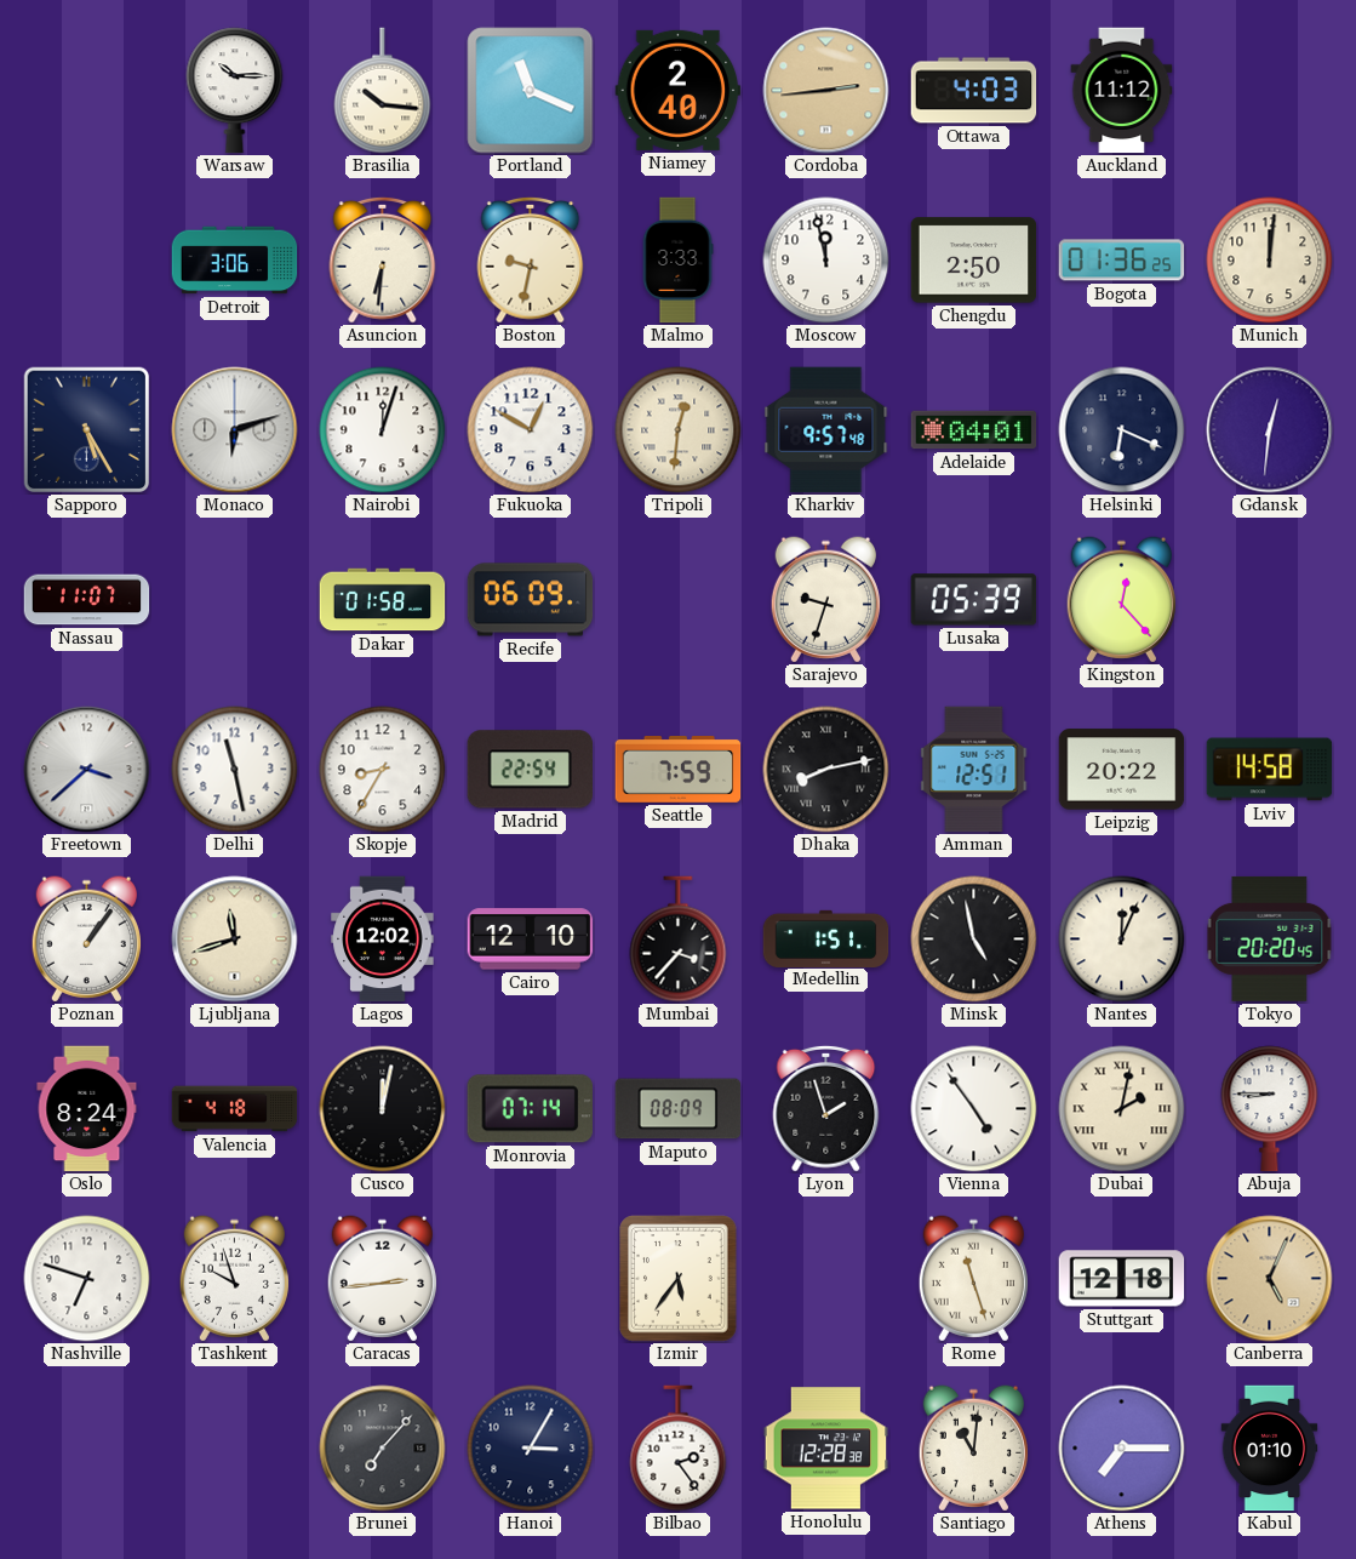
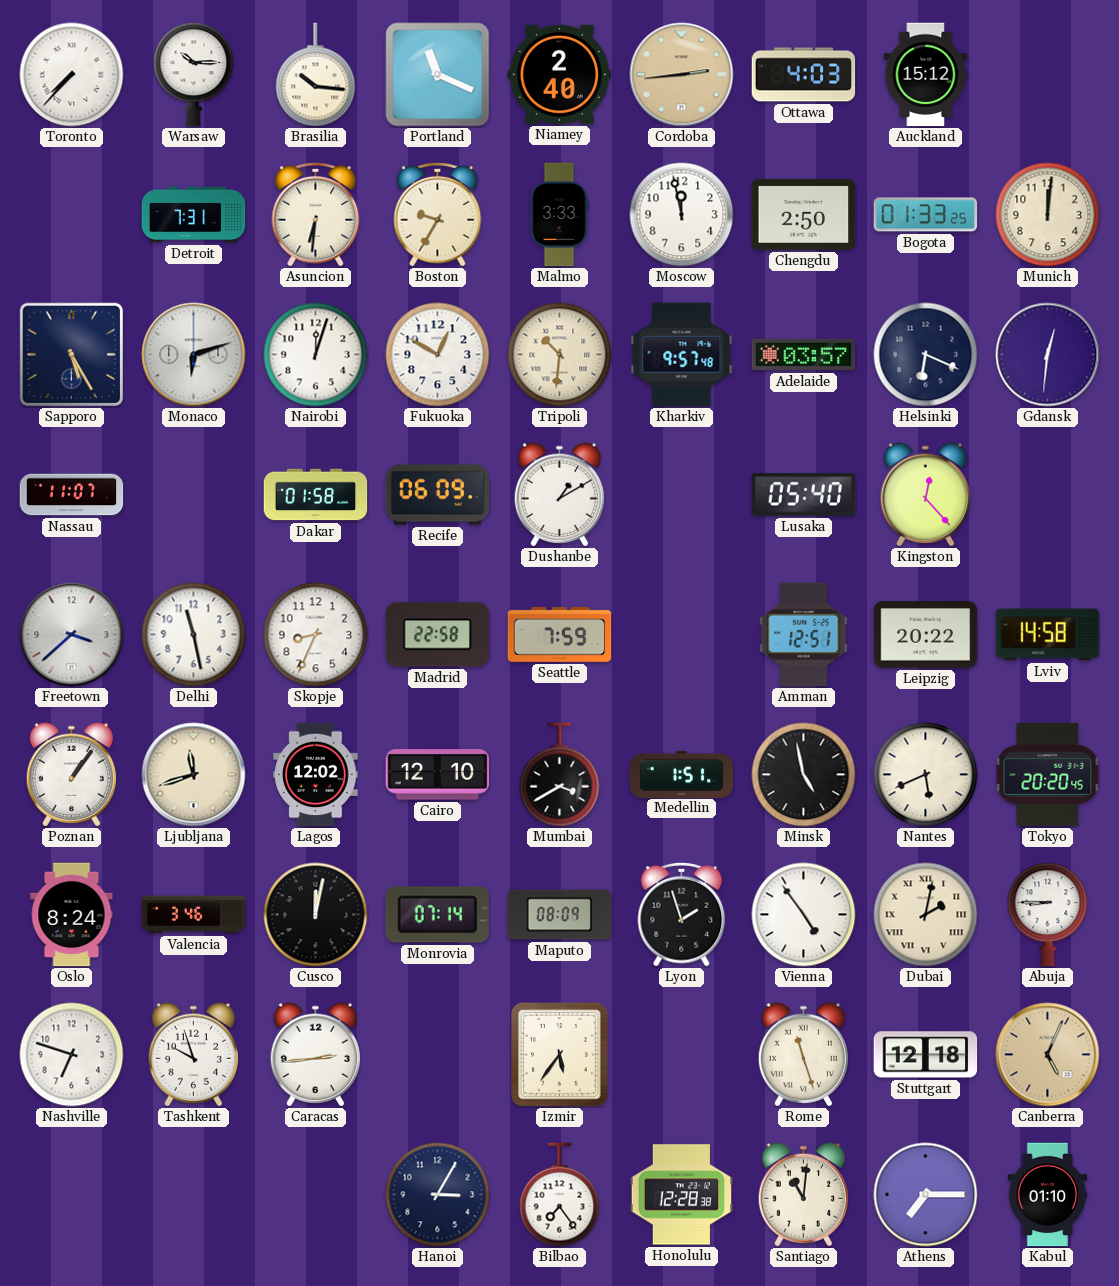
Toronto: none -> 7:37
Auckland: 11:12 -> 15:12
Detroit: 3:06 -> 7:31
Boston: 9:32 -> 9:35
Bogota: 01:36 -> 01:33
Tripoli: 12:31 -> 10:31
Adelaide: 04:01 -> 03:57
Dushanbe: none -> 1:10
Sarajevo: 9:33 -> none
Lusaka: 05:39 -> 05:40
Skopje: 8:35 -> 8:34
Madrid: 22:54 -> 22:58
Dhaka: 8:13 -> none
Mumbai: 3:37 -> 3:40
Nantes: 12:04 -> 5:41
Valencia: 4:18 -> 3:46
Brunei: 7:07 -> none
Bilbao: 2:24 -> 7:24
